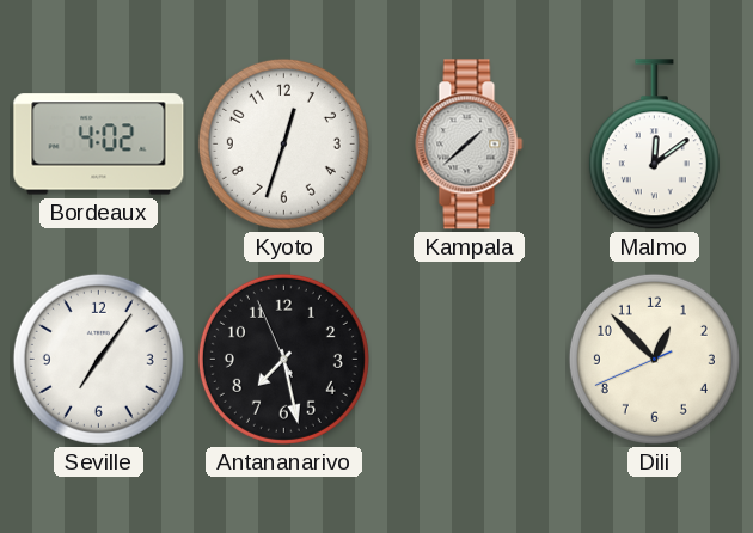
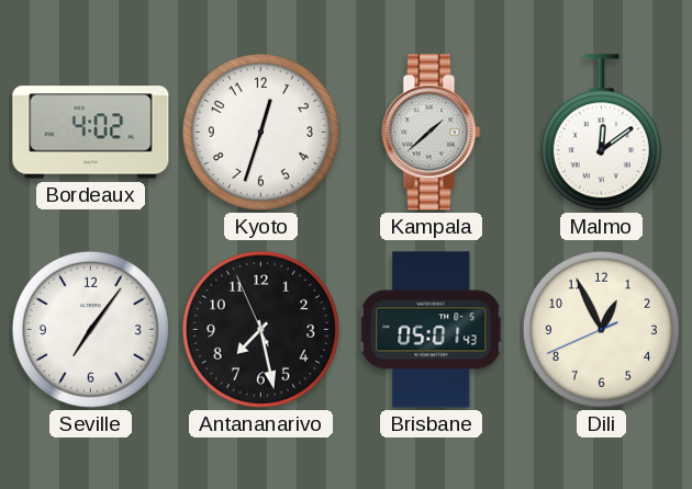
Brisbane: none -> 05:01
Dili: 12:52 -> 12:55
